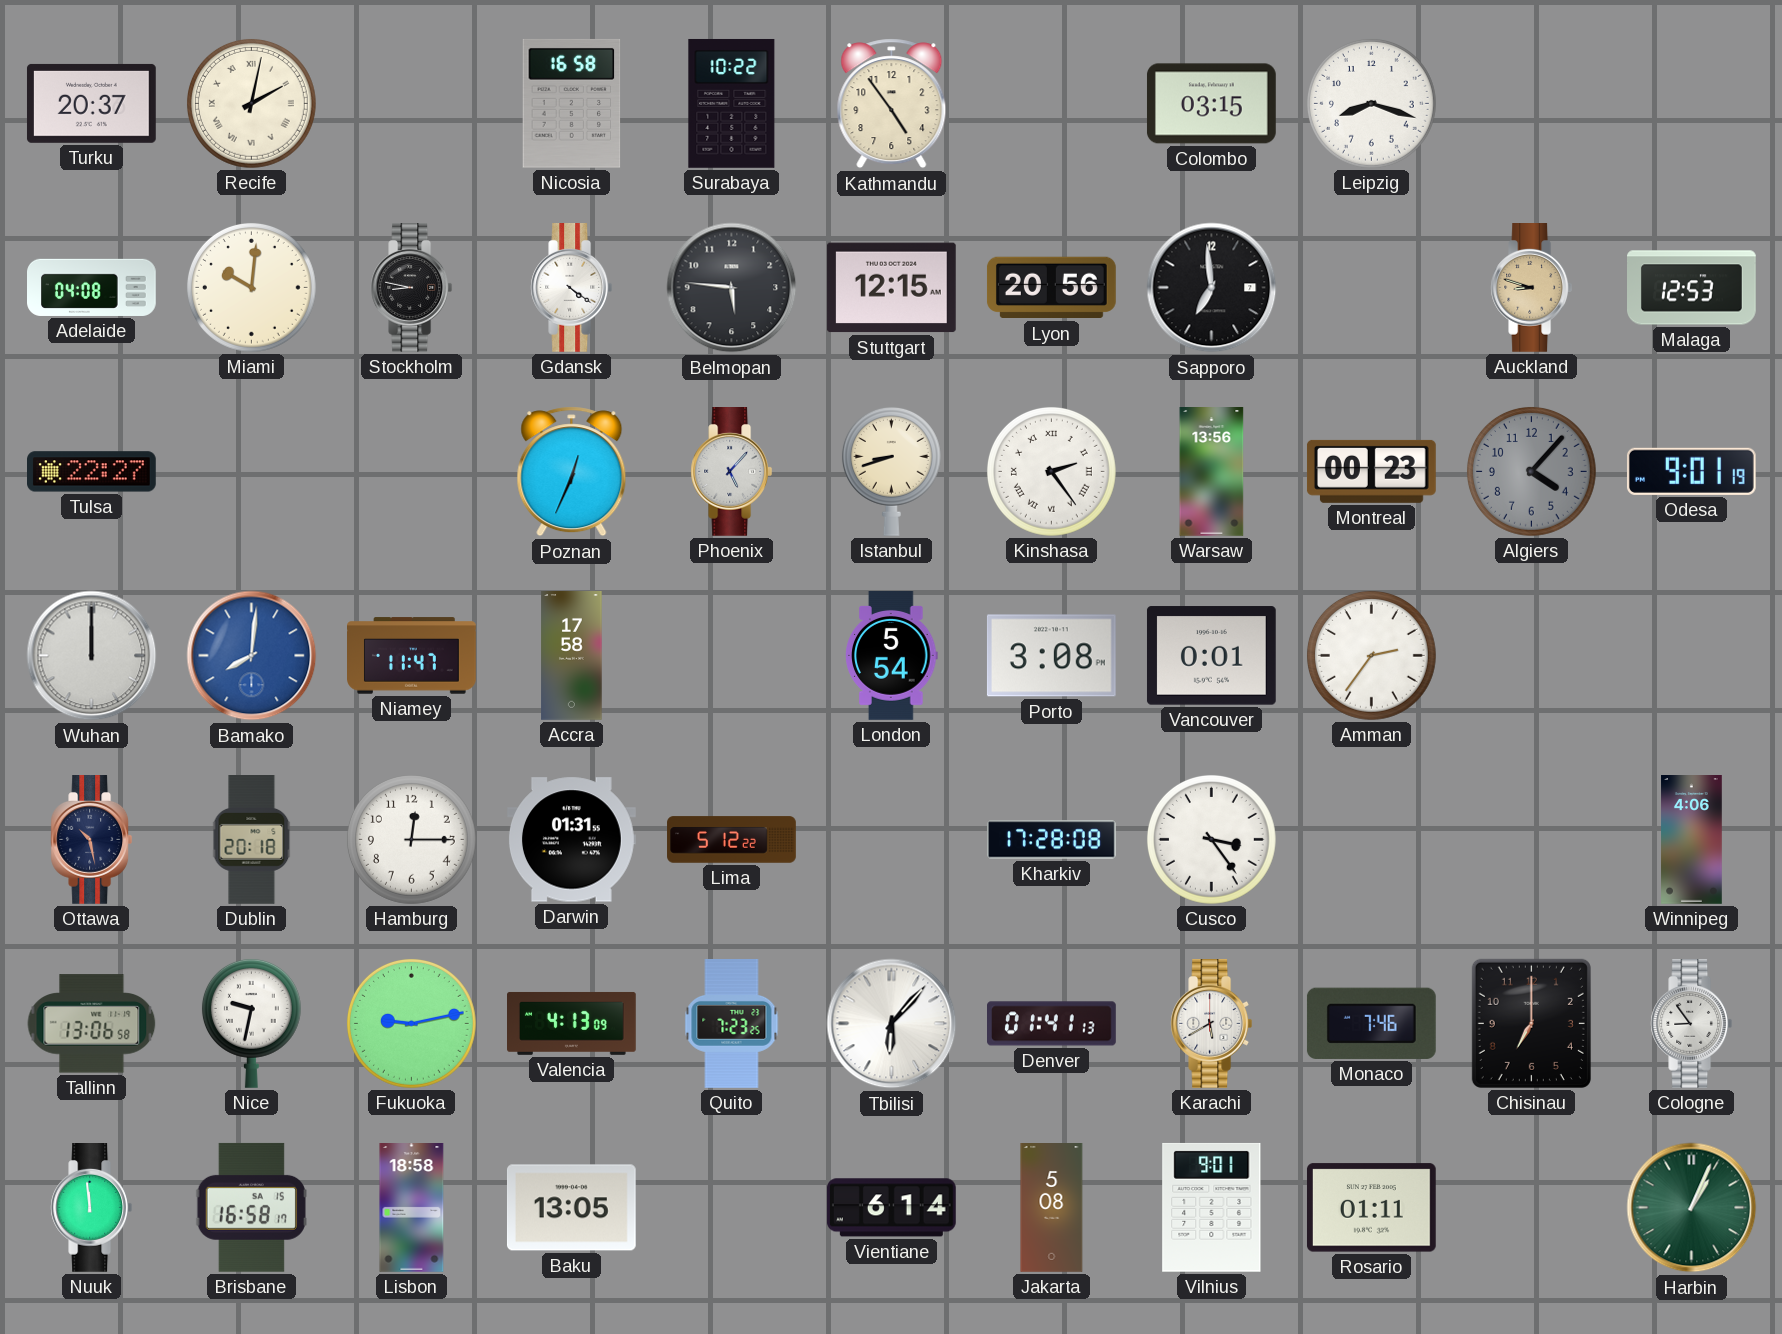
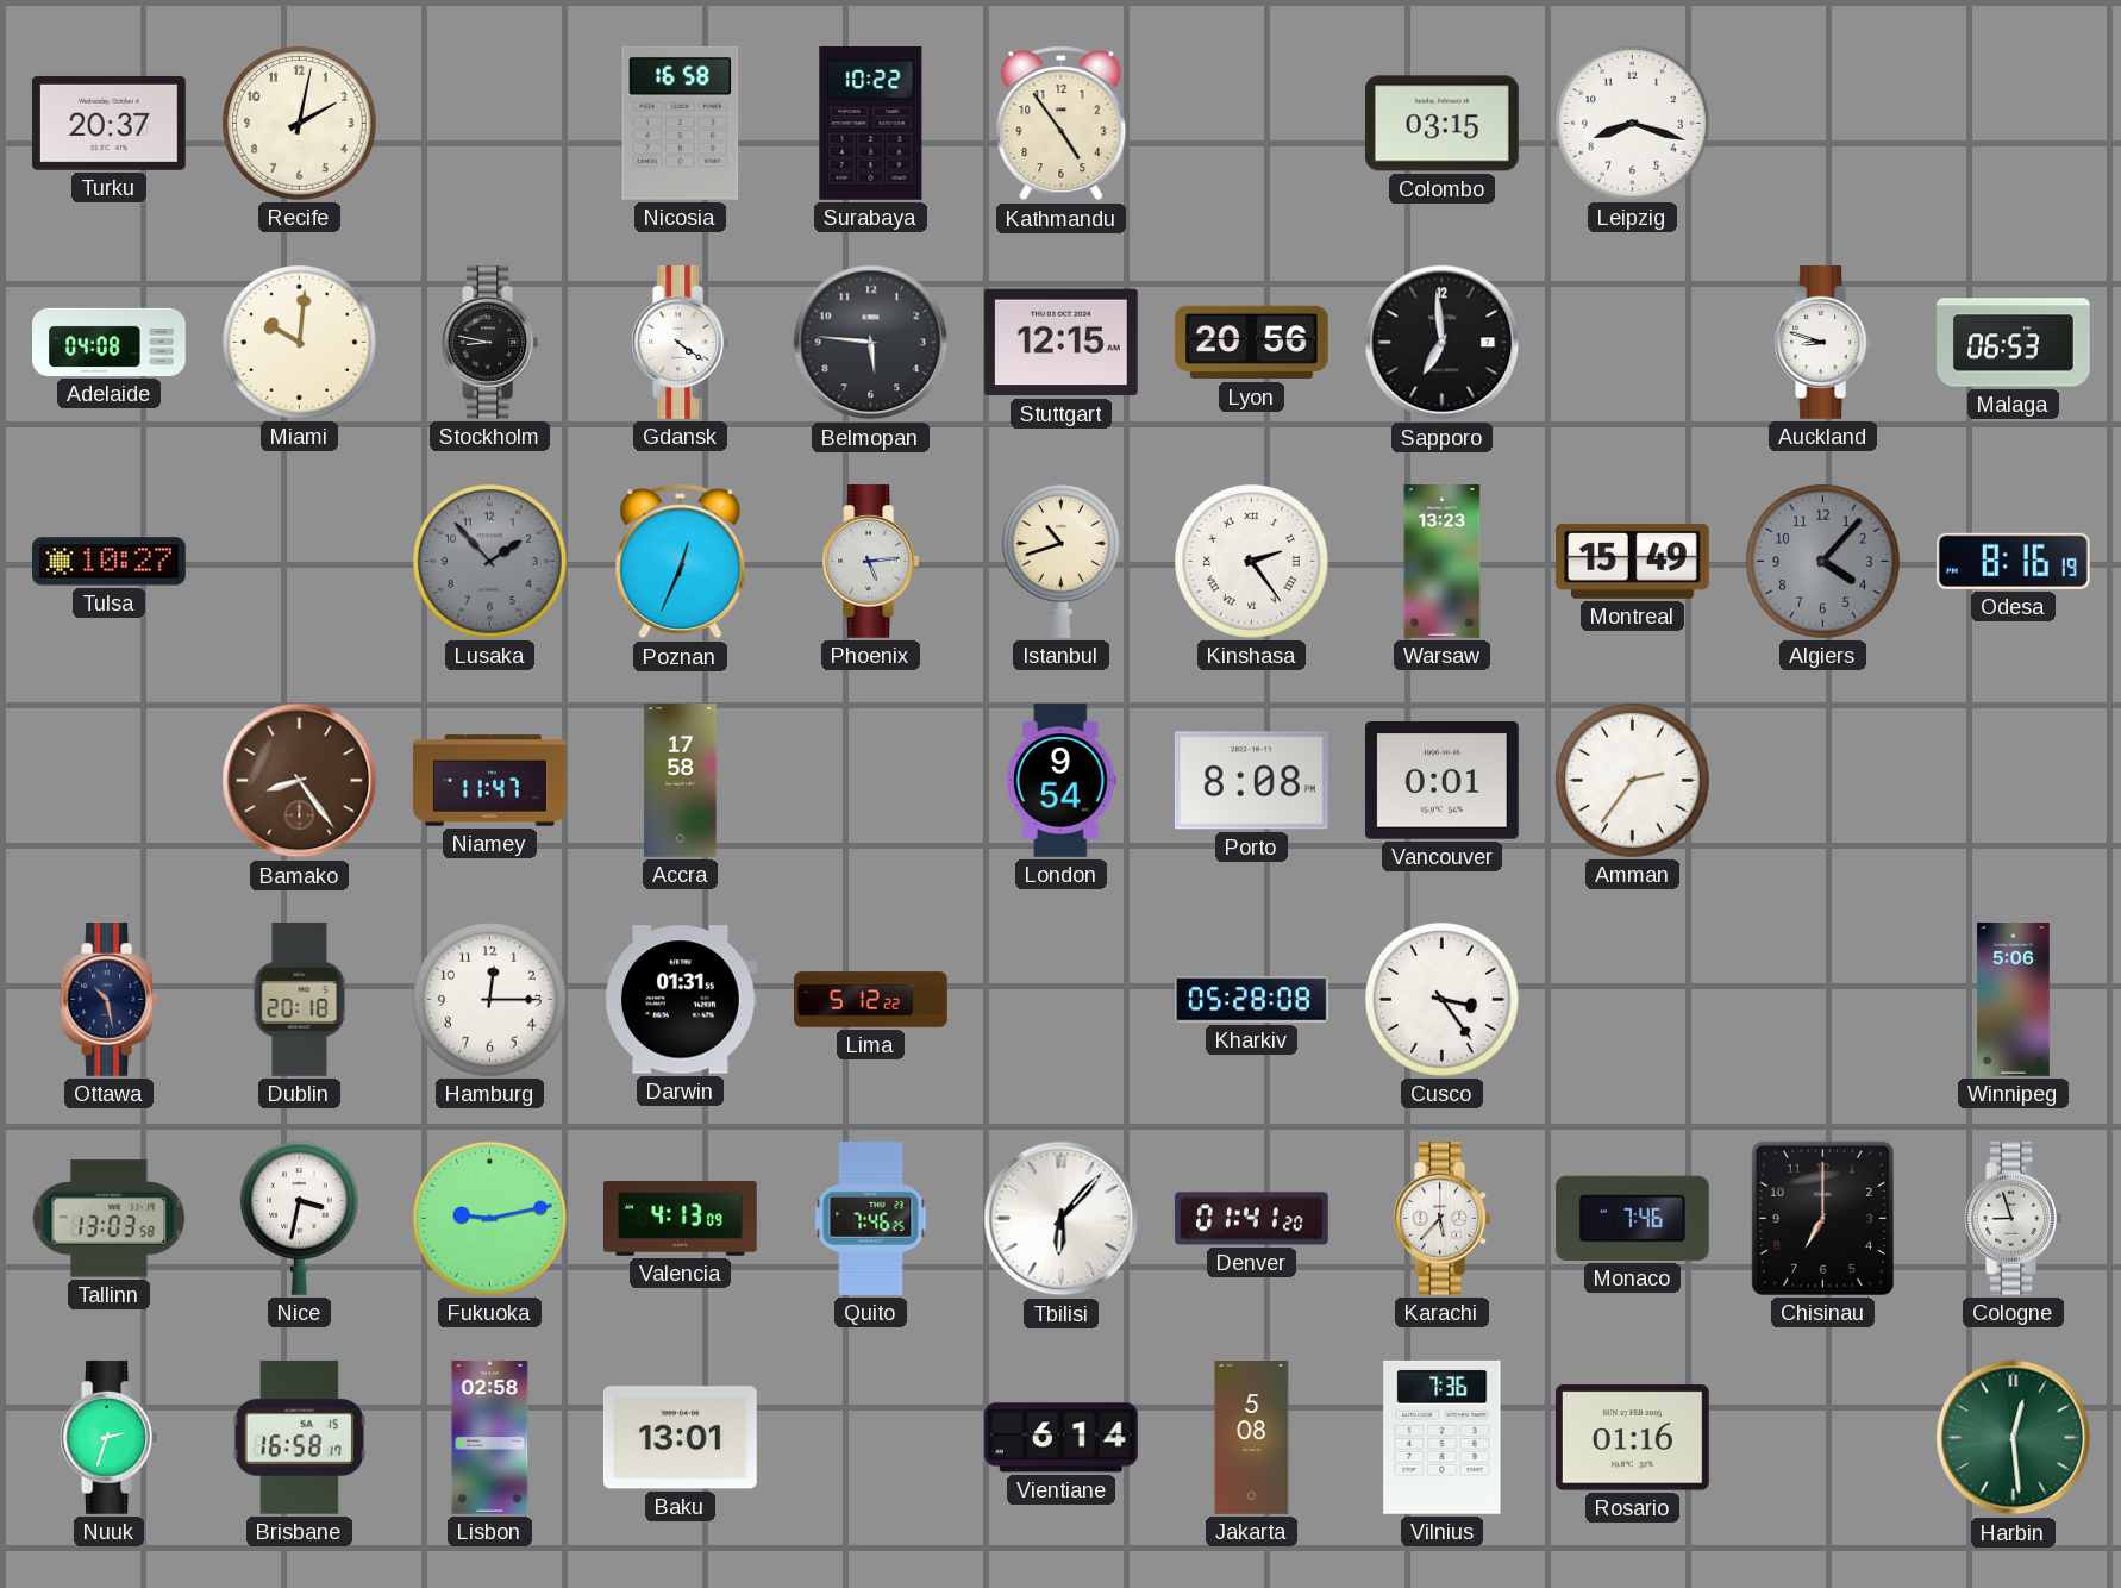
Recife numerals: Roman -> Arabic
Auckland dial: champagne -> white
Malaga: 12:53 -> 06:53
Tulsa: 22:27 -> 10:27
Lusaka: none -> 1:53
Phoenix: 5:07 -> 5:14
Istanbul: 8:42 -> 10:42
Warsaw: 13:56 -> 13:23
Montreal: 00:23 -> 15:49
Odesa: 9:01 -> 8:16
Wuhan: 12:00 -> none
Bamako: 8:01 -> 8:24
Bamako dial: blue -> brown
London: 5:54 -> 9:54
Porto: 3:08 -> 8:08
Kharkiv: 17:28 -> 05:28
Winnipeg: 4:06 -> 5:06
Tallinn: 13:06 -> 13:03
Nice: 9:32 -> 3:32
Quito: 7:23 -> 7:46
Denver: 01:41:13 -> 01:41:20
Karachi: 5:40 -> 5:37
Cologne: 8:54 -> 8:57
Nuuk: 11:59 -> 2:33
Lisbon: 18:58 -> 02:58
Baku: 13:05 -> 13:01
Vilnius: 9:01 -> 7:36
Rosario: 01:11 -> 01:16
Harbin: 1:04 -> 12:29
